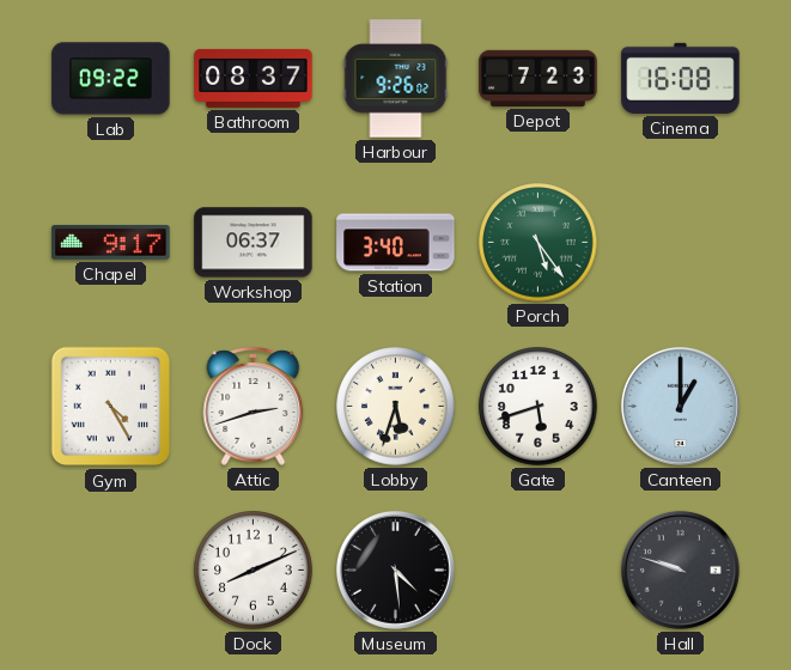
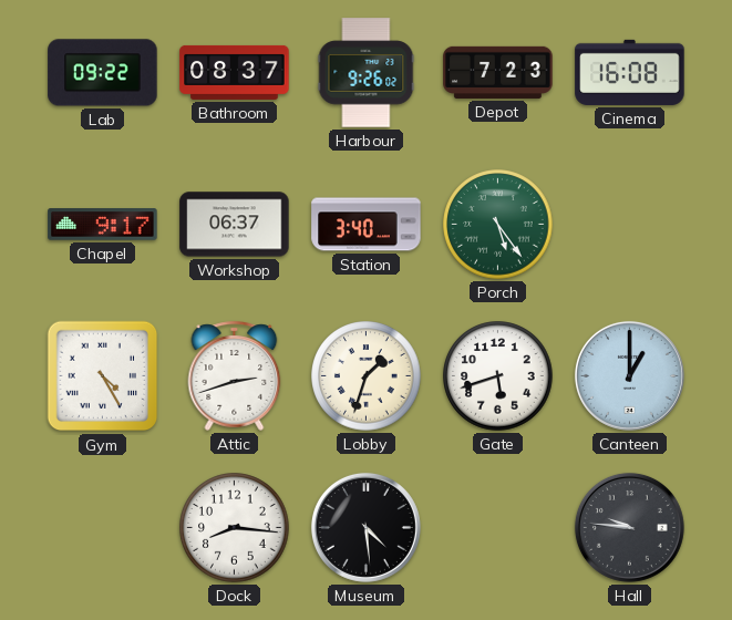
Lobby: 5:33 -> 1:33
Dock: 8:11 -> 8:16
Hall: 9:48 -> 9:46
